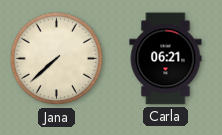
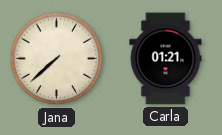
Carla: 06:21 -> 01:21
